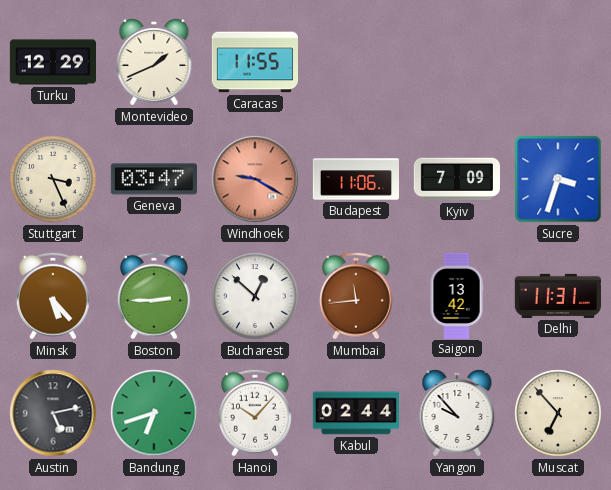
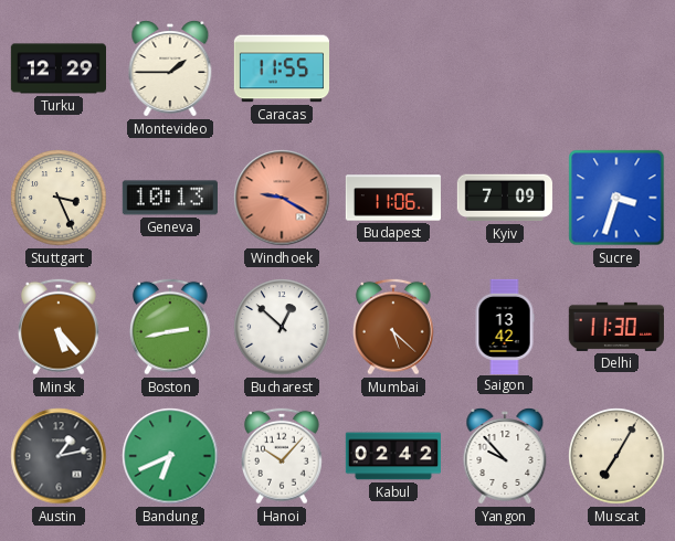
Montevideo: 1:41 -> 1:45
Geneva: 03:47 -> 10:13
Boston: 2:45 -> 2:43
Mumbai: 11:44 -> 5:22
Delhi: 11:31 -> 11:30
Austin: 5:13 -> 1:13
Bandung: 6:42 -> 6:41
Kabul: 02:44 -> 02:42
Muscat: 6:53 -> 7:05
